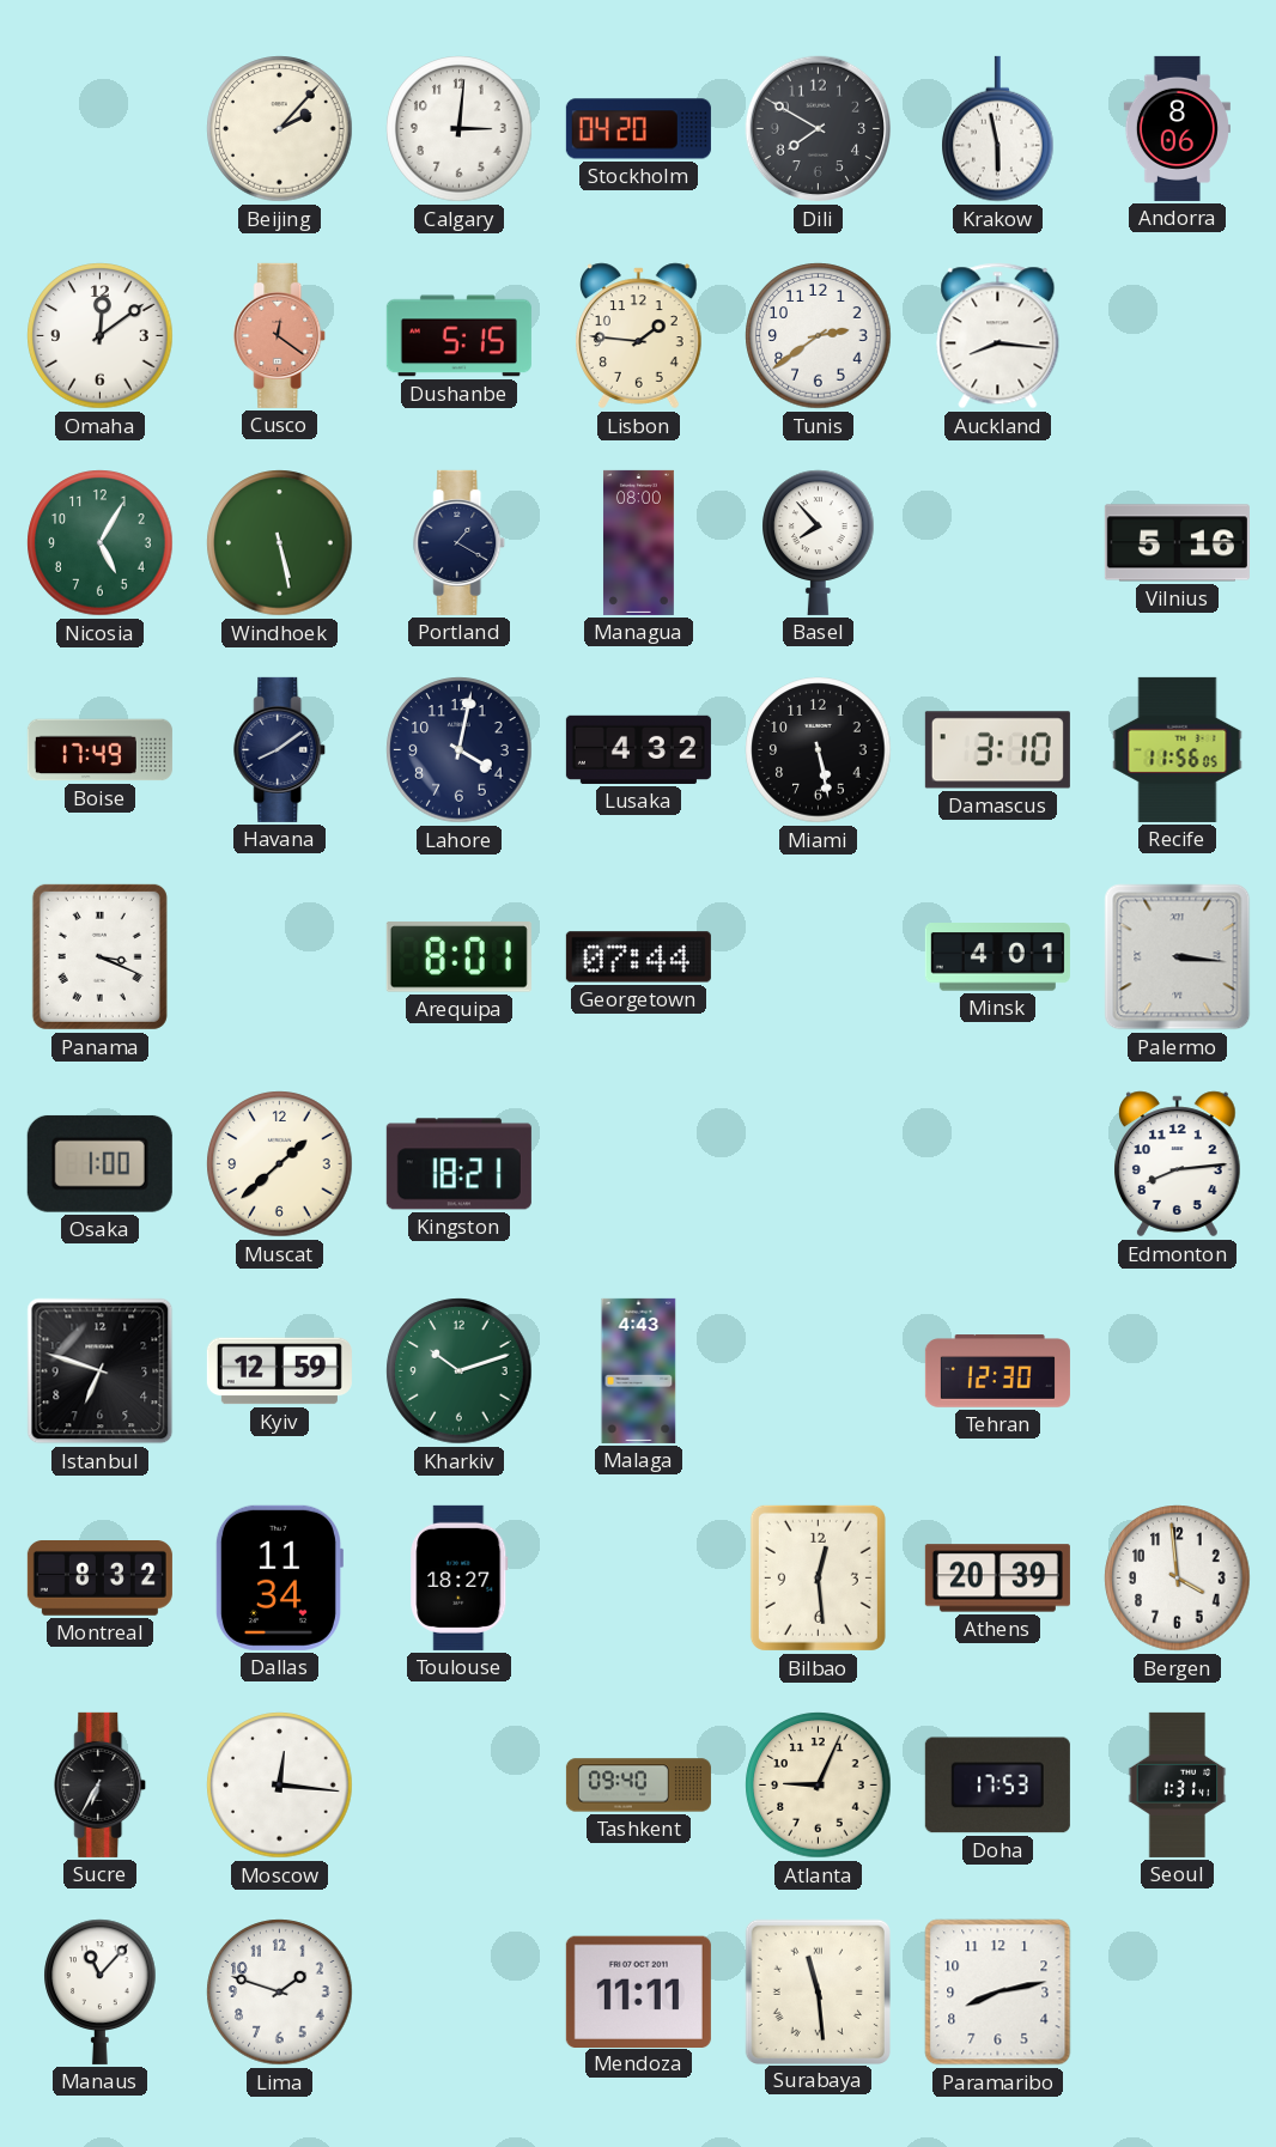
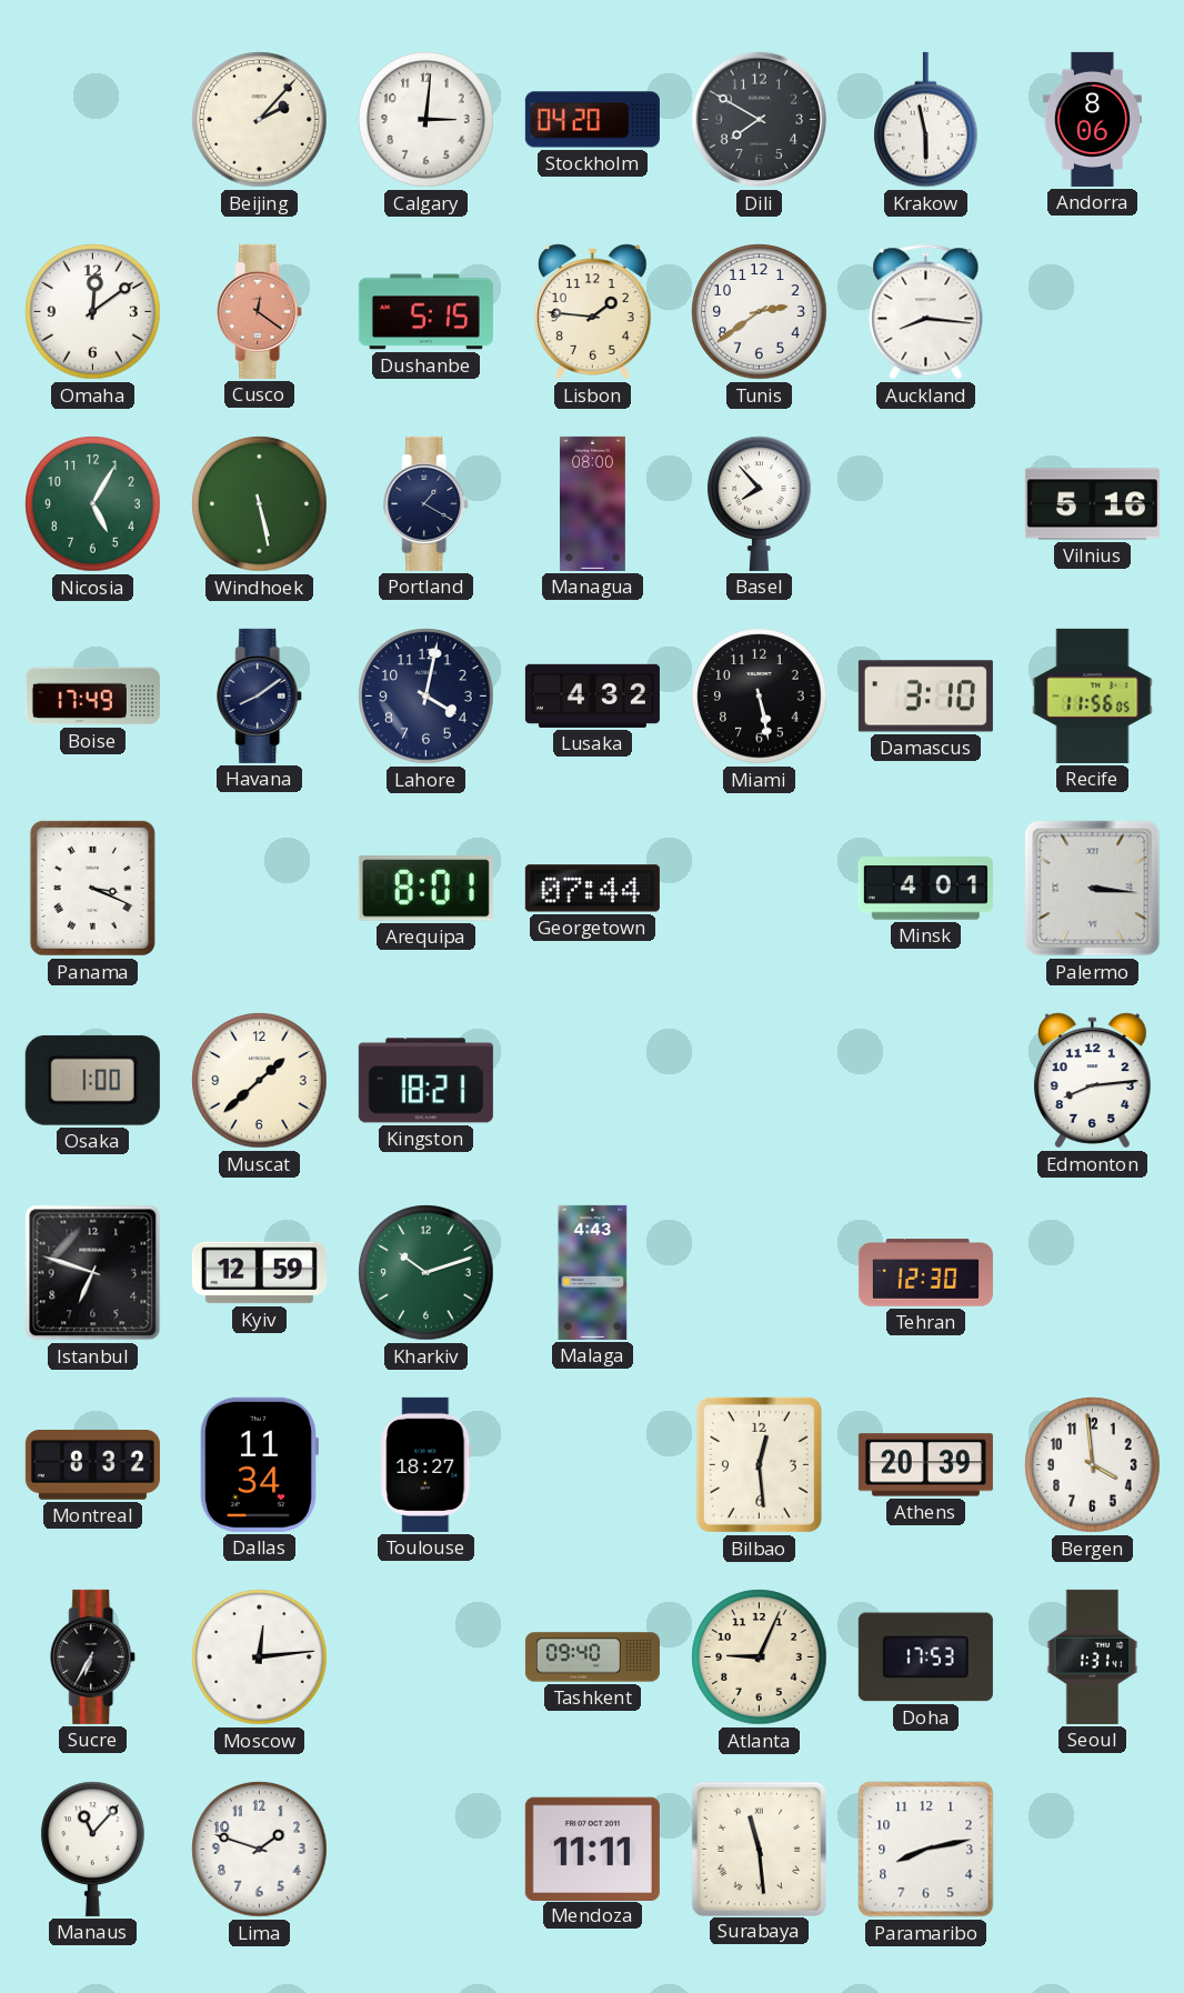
Moscow: 12:16 -> 12:14
